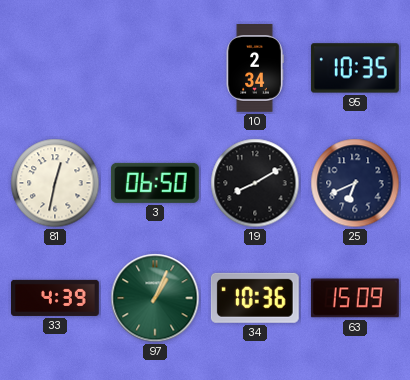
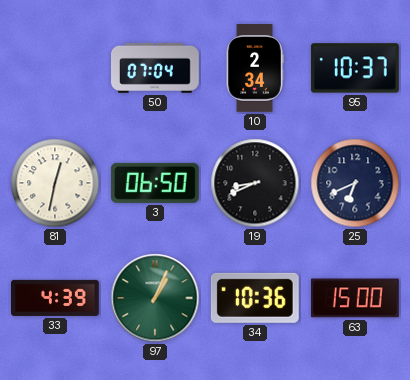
50: none -> 07:04
95: 10:35 -> 10:37
19: 8:10 -> 8:41
63: 15:09 -> 15:00
